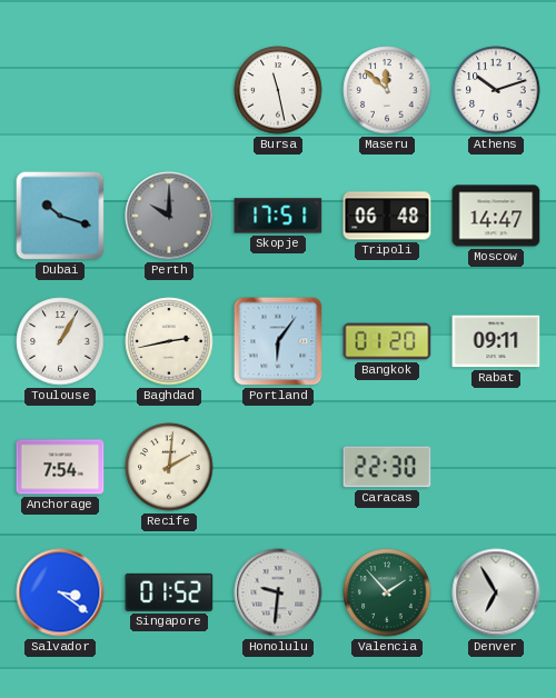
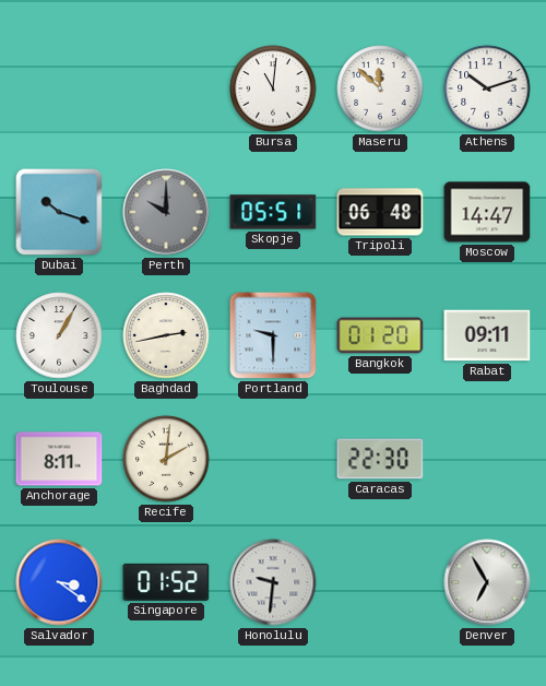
Bursa: 11:28 -> 11:01
Skopje: 17:51 -> 05:51
Portland: 6:06 -> 9:30
Anchorage: 7:54 -> 8:11
Valencia: 1:53 -> none
